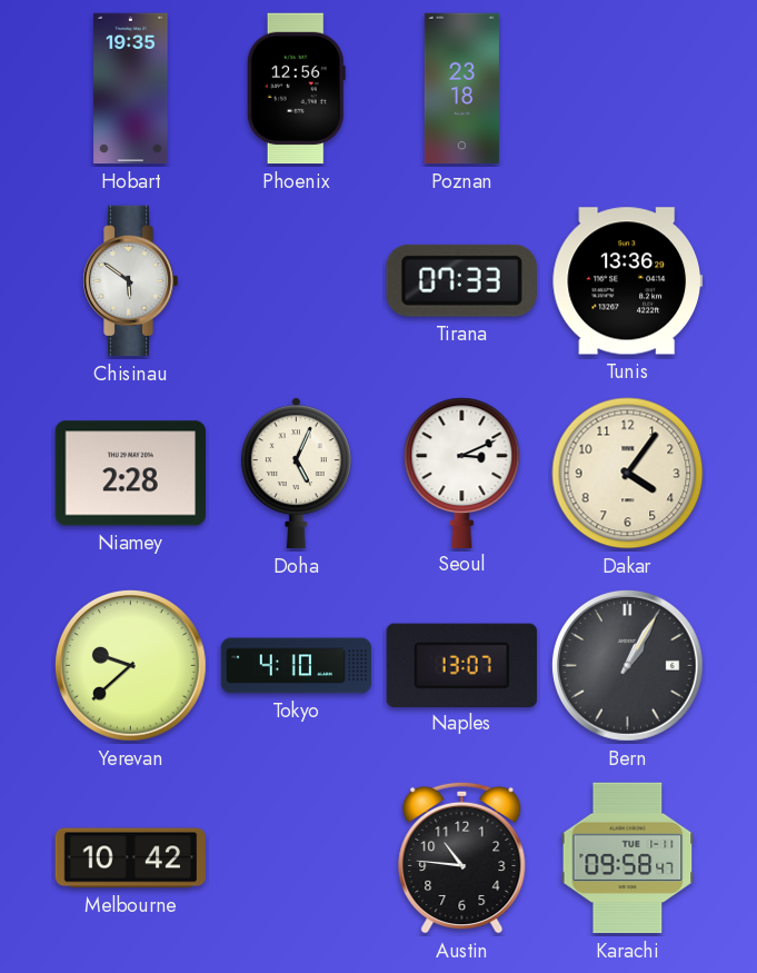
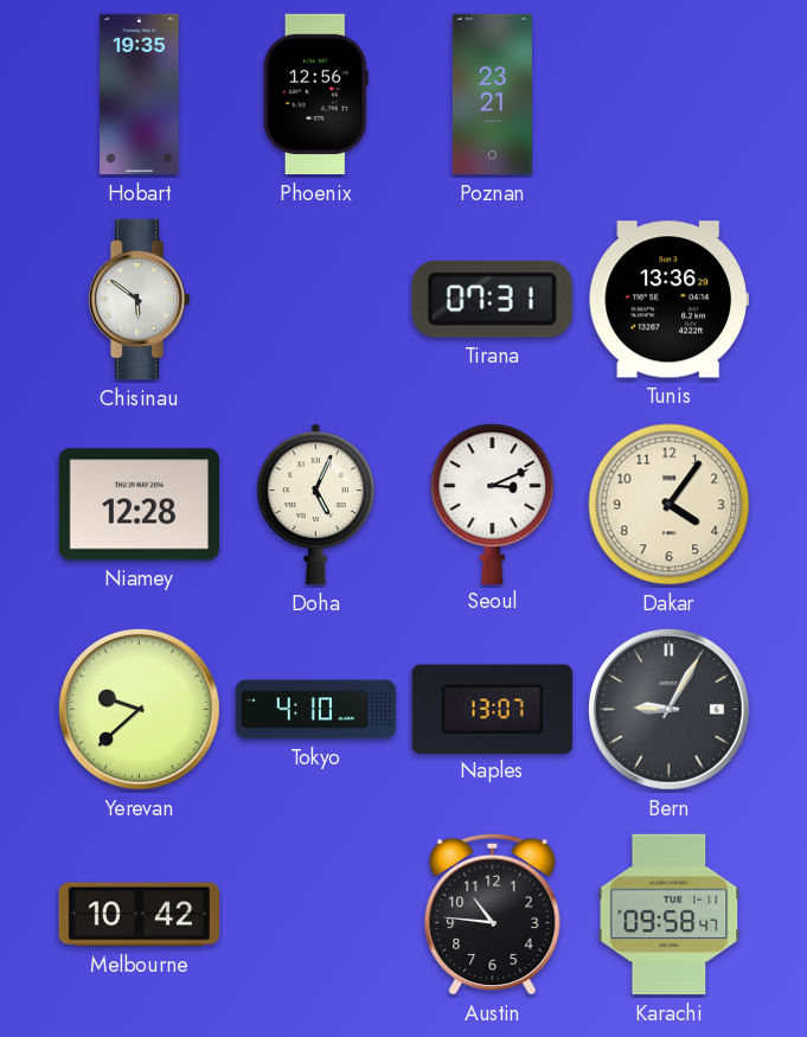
Poznan: 23:18 -> 23:21
Tirana: 07:33 -> 07:31
Niamey: 2:28 -> 12:28
Bern: 1:05 -> 9:05
